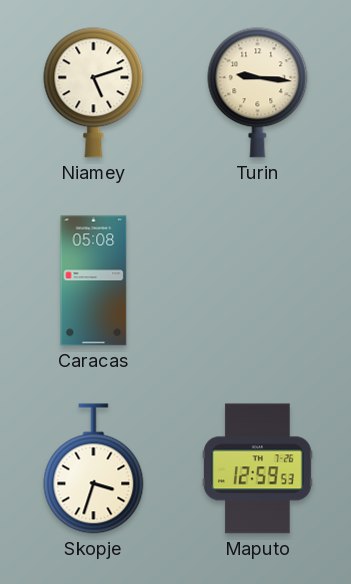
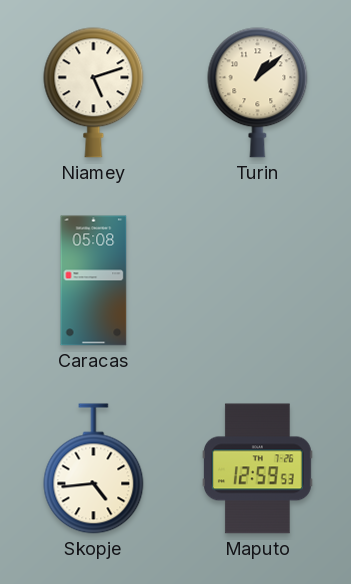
Turin: 9:16 -> 1:08
Skopje: 3:33 -> 4:44
